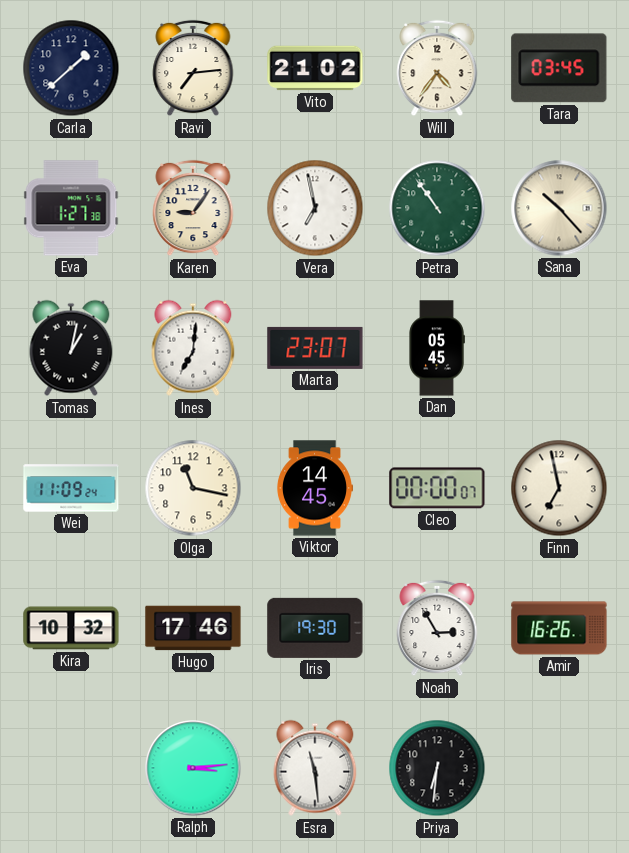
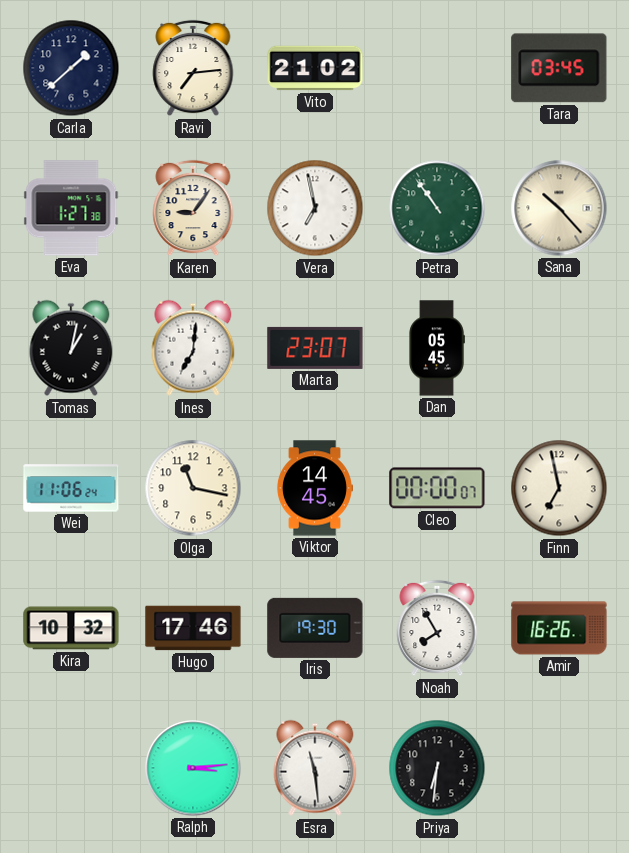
Will: 4:36 -> none
Wei: 11:09 -> 11:06
Noah: 2:55 -> 7:55
